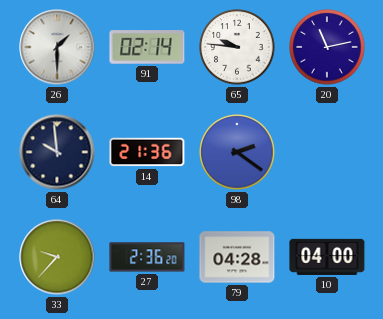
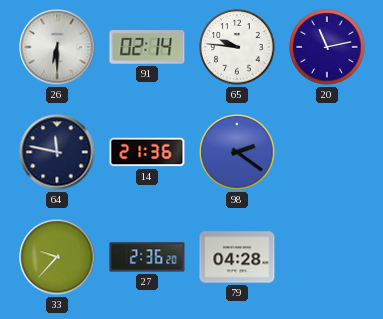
26: 1:30 -> 6:30
64: 9:59 -> 11:47
10: 04:00 -> none
